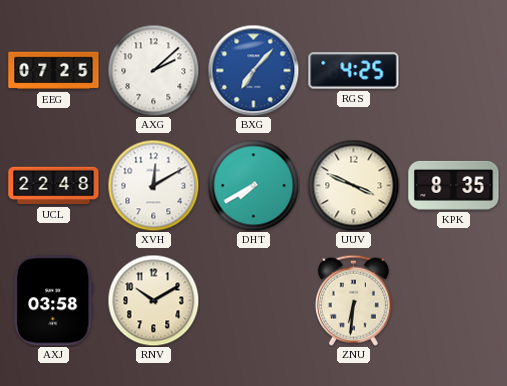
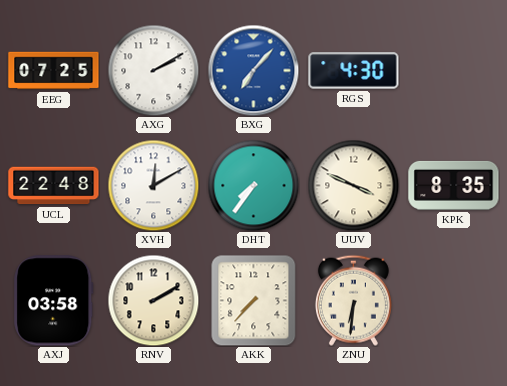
AXG: 2:08 -> 2:10
RGS: 4:25 -> 4:30
DHT: 7:40 -> 7:36
RNV: 10:10 -> 2:10
AKK: none -> 7:37
